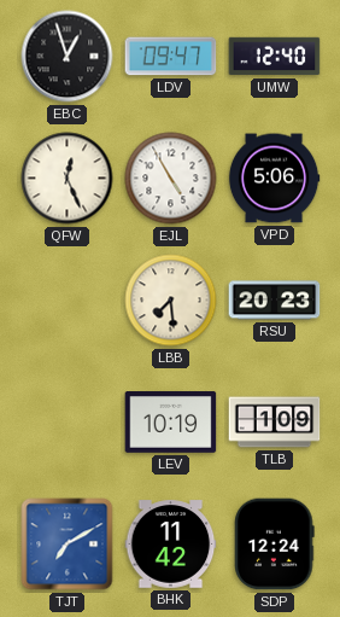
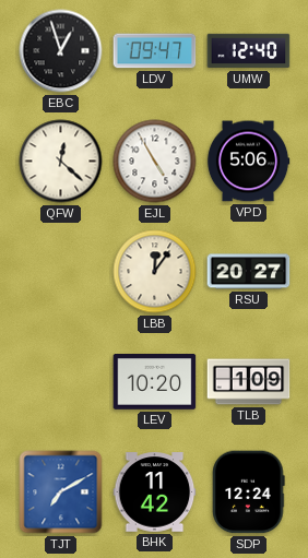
QFW: 12:26 -> 12:22
LBB: 7:29 -> 12:06
RSU: 20:23 -> 20:27
LEV: 10:19 -> 10:20
